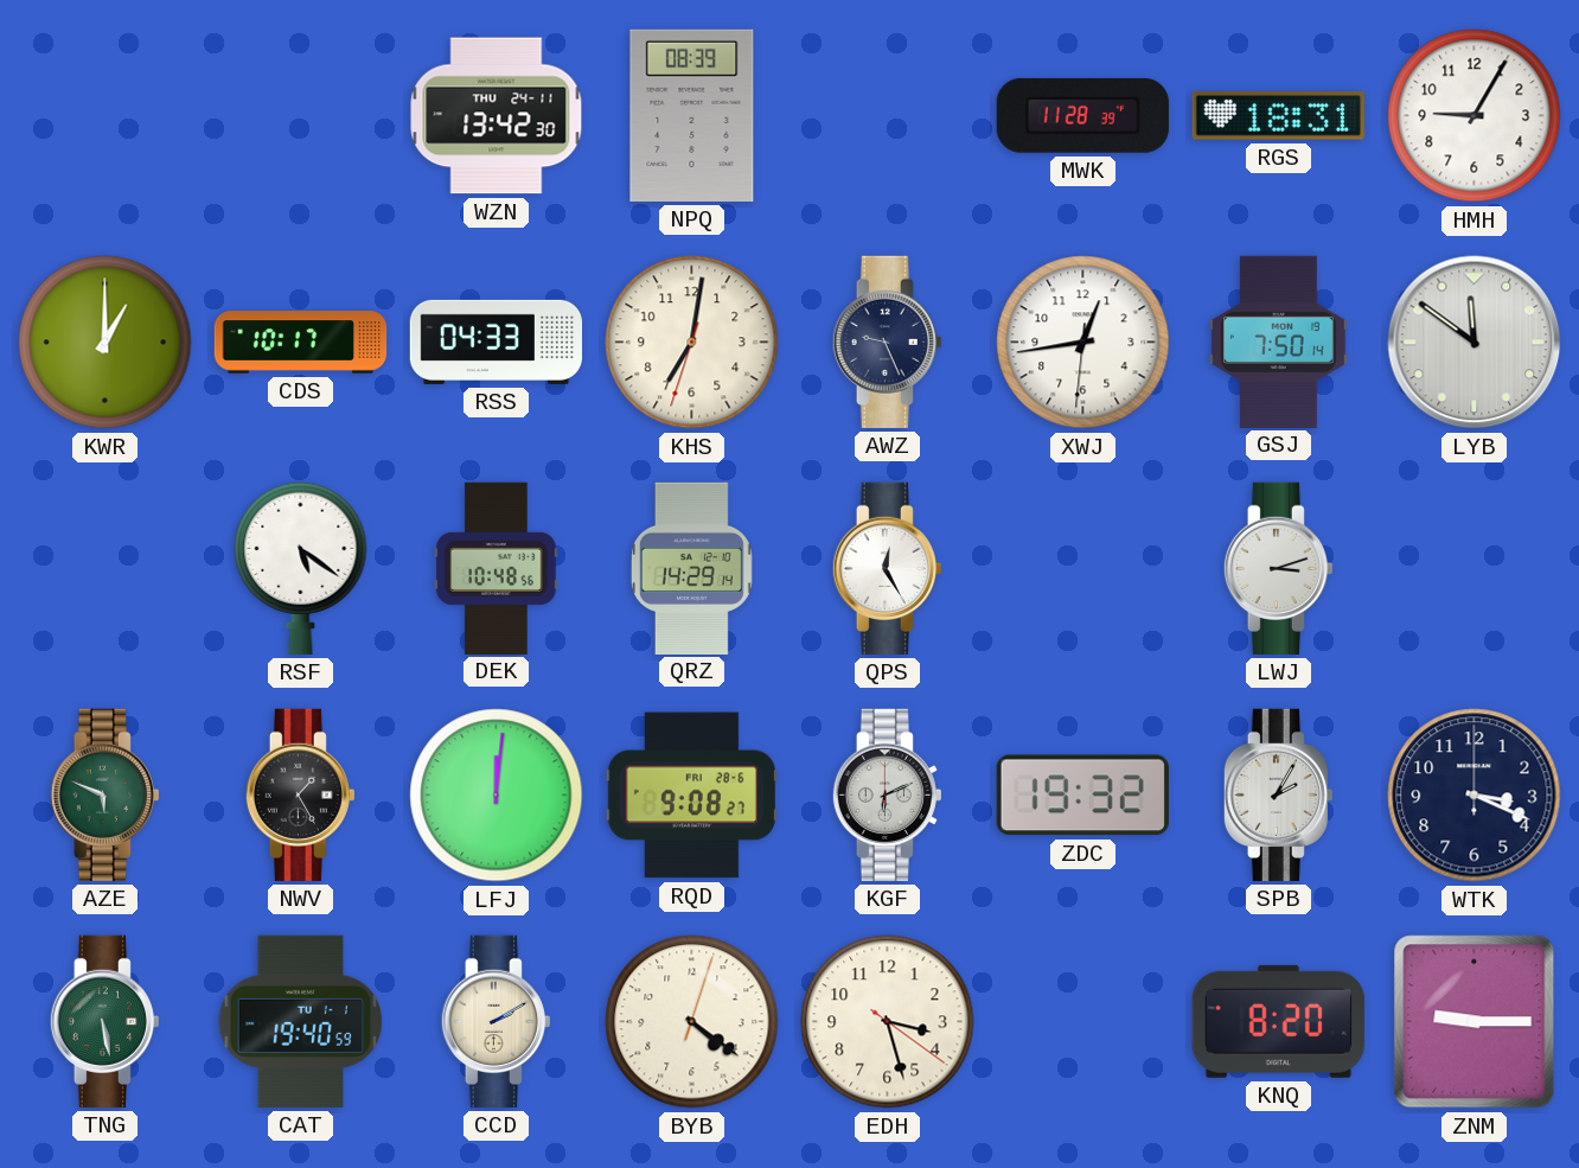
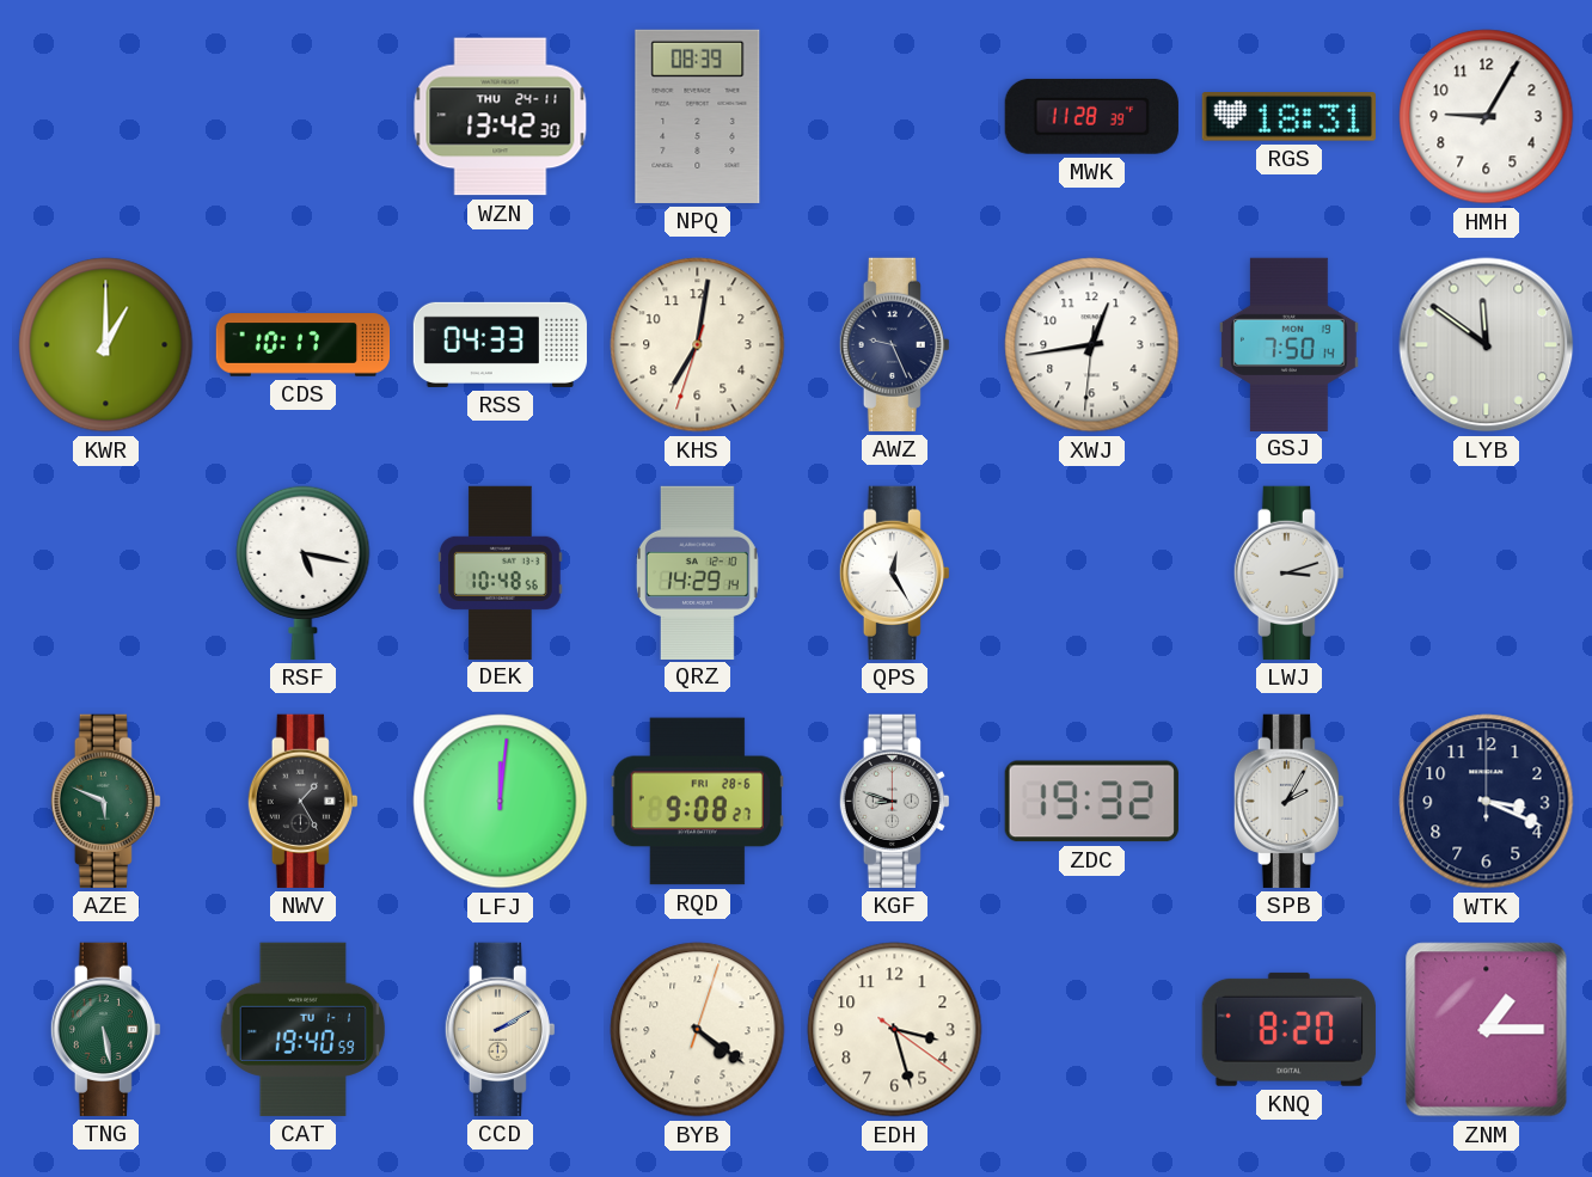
RSF: 5:21 -> 5:17
KGF: 6:11 -> 8:48
ZNM: 9:15 -> 1:15
